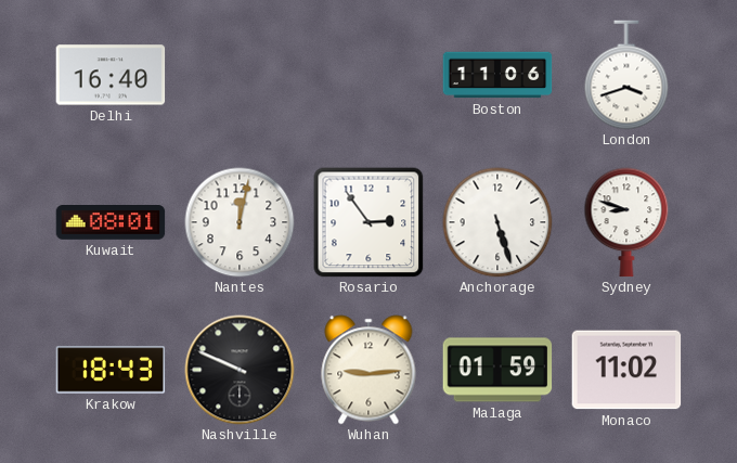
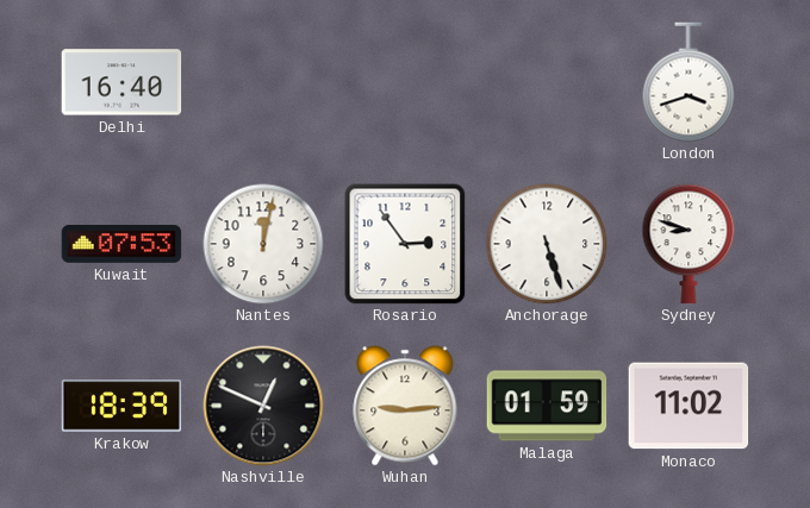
Boston: 11:06 -> none
Kuwait: 08:01 -> 07:53
Krakow: 18:43 -> 18:39
Nashville: 9:49 -> 12:49
